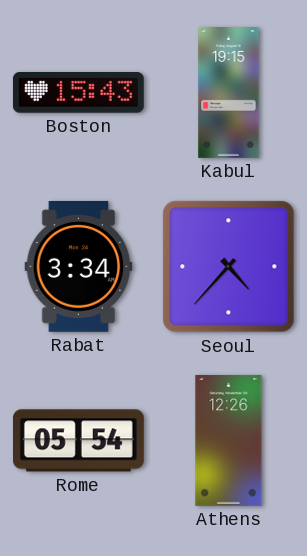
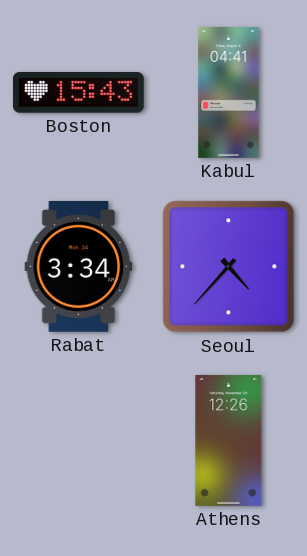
Kabul: 19:15 -> 04:41
Rome: 05:54 -> none
